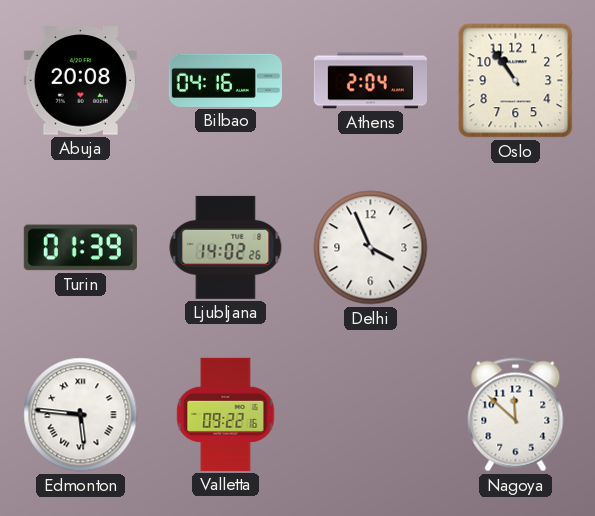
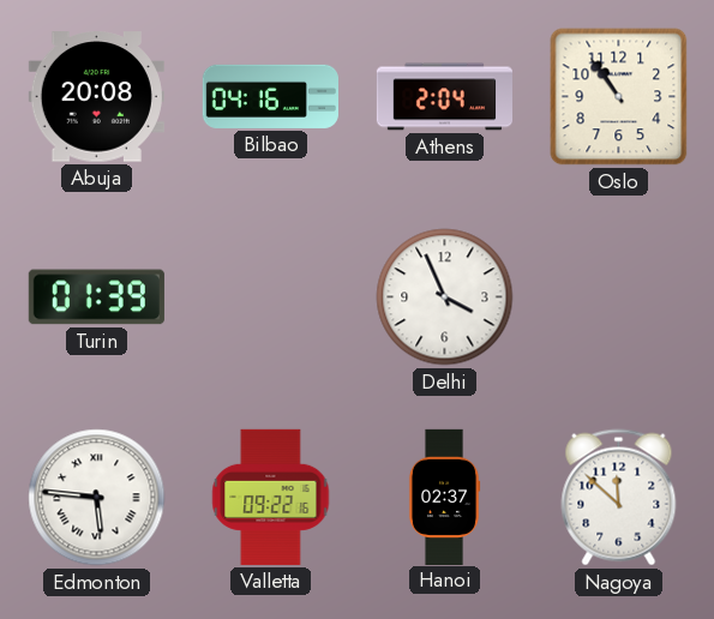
Ljubljana: 14:02 -> none
Hanoi: none -> 02:37
